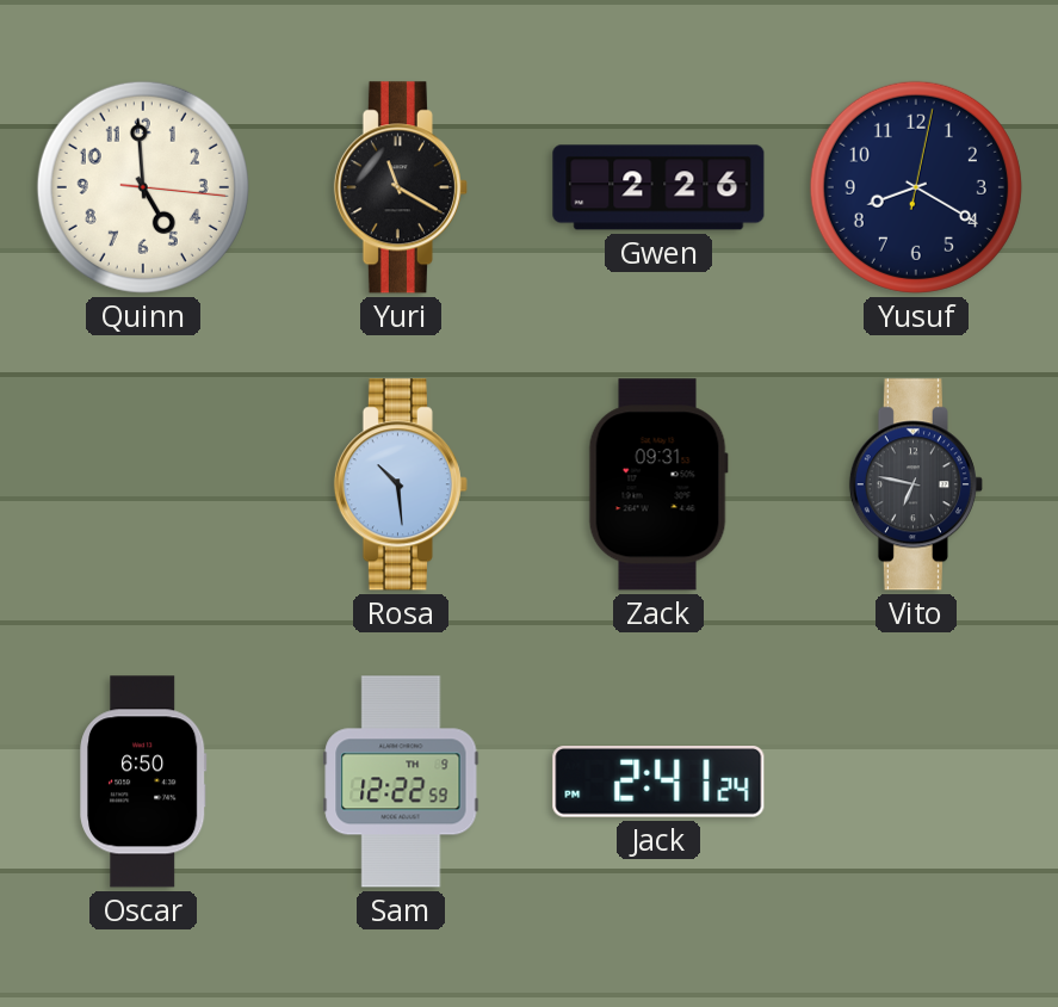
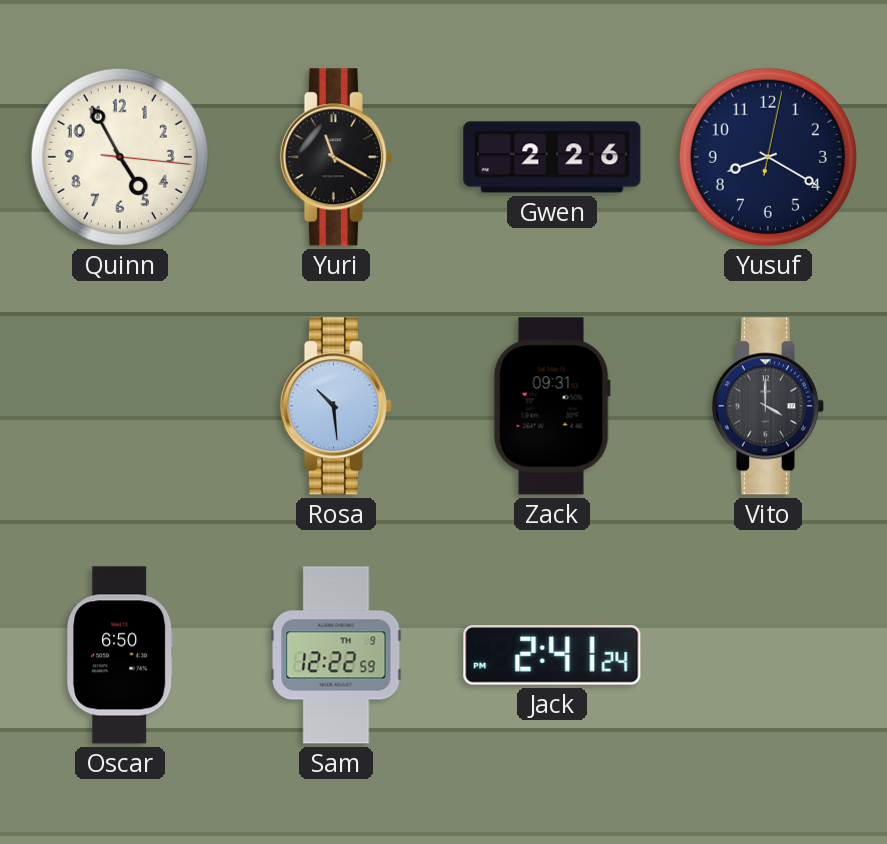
Quinn: 4:59 -> 4:55
Vito: 6:47 -> 4:00
